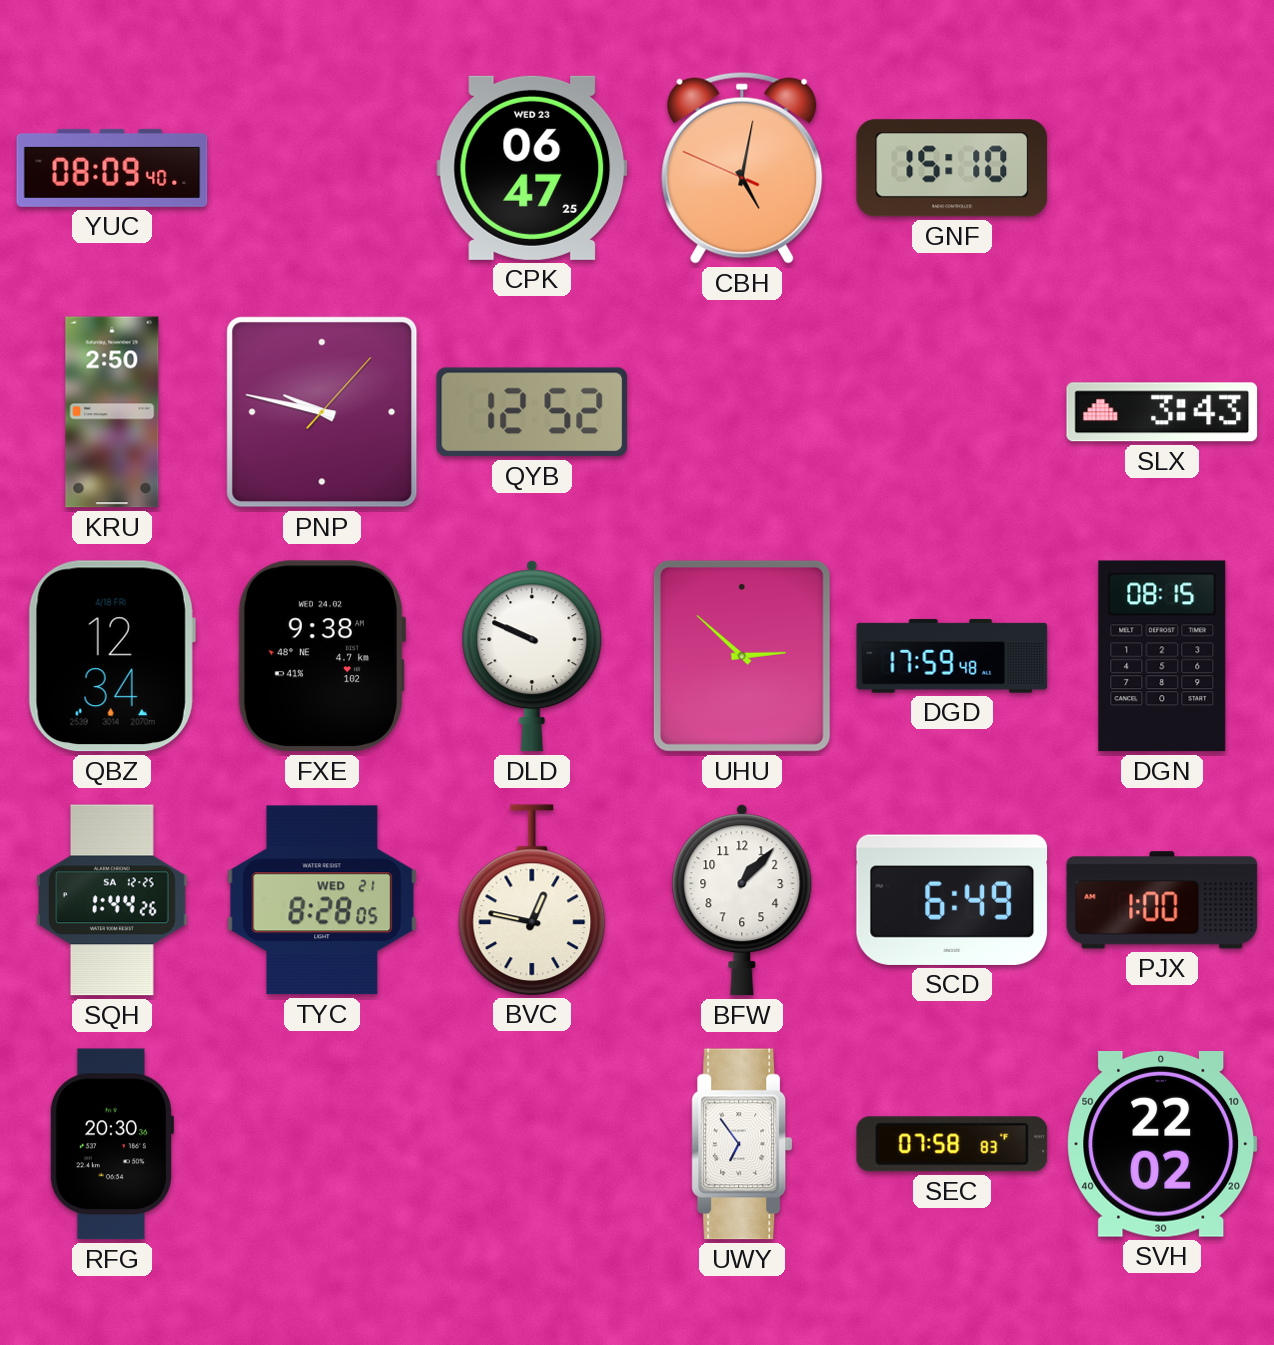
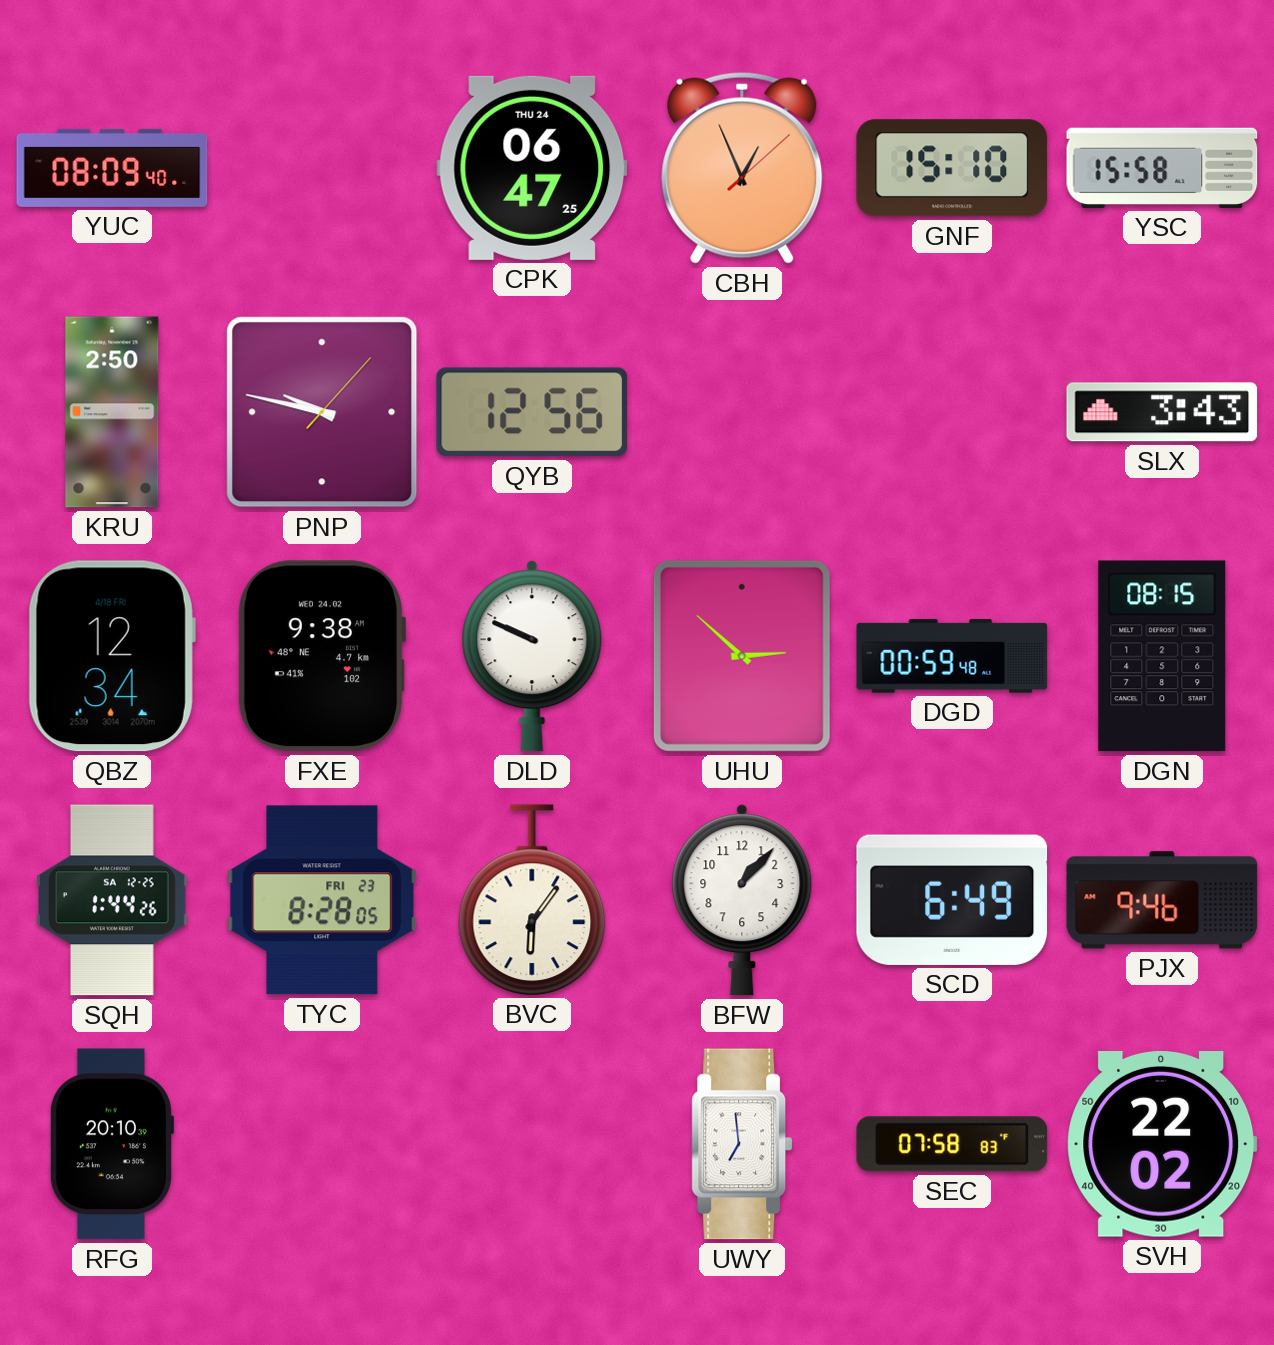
CPK date: WED 23 -> THU 24
CBH: 5:01 -> 12:56
YSC: none -> 15:58
QYB: 12:52 -> 12:56
DGD: 17:59 -> 00:59
TYC date: WED 21 -> FRI 23
BVC: 12:47 -> 6:06
PJX: 1:00 -> 9:46
RFG: 20:30 -> 20:10
UWY: 6:54 -> 6:59
